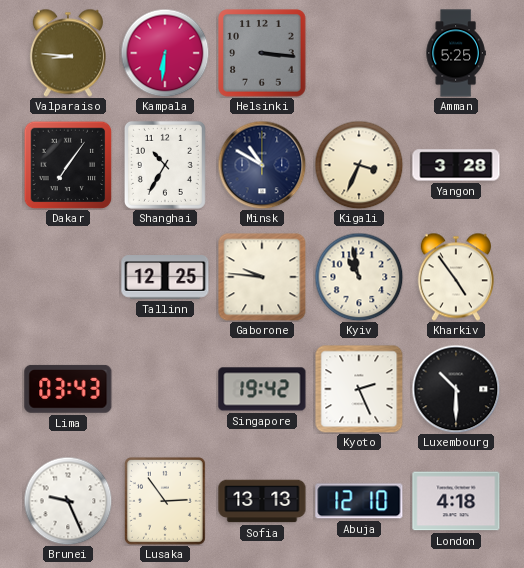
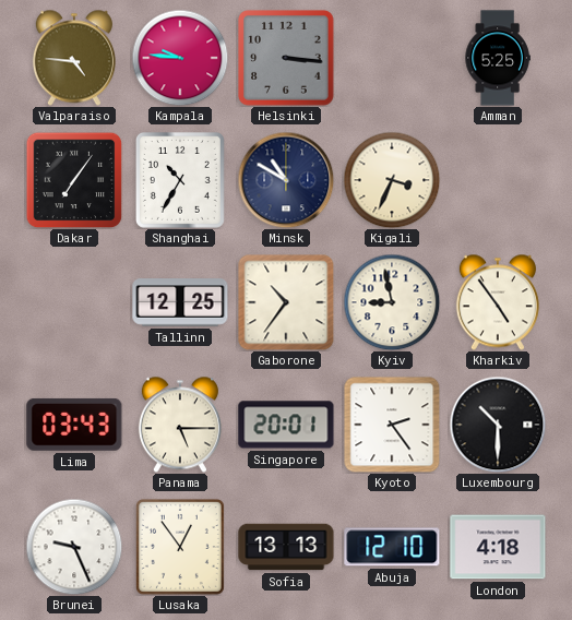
Valparaiso: 8:46 -> 4:46
Kampala: 6:31 -> 9:46
Yangon: 3:28 -> none
Gaborone: 9:46 -> 10:36
Kyiv: 10:58 -> 8:58
Panama: none -> 5:15
Singapore: 19:42 -> 20:01
Kyoto: 2:26 -> 2:24
Lusaka: 2:54 -> 12:54
